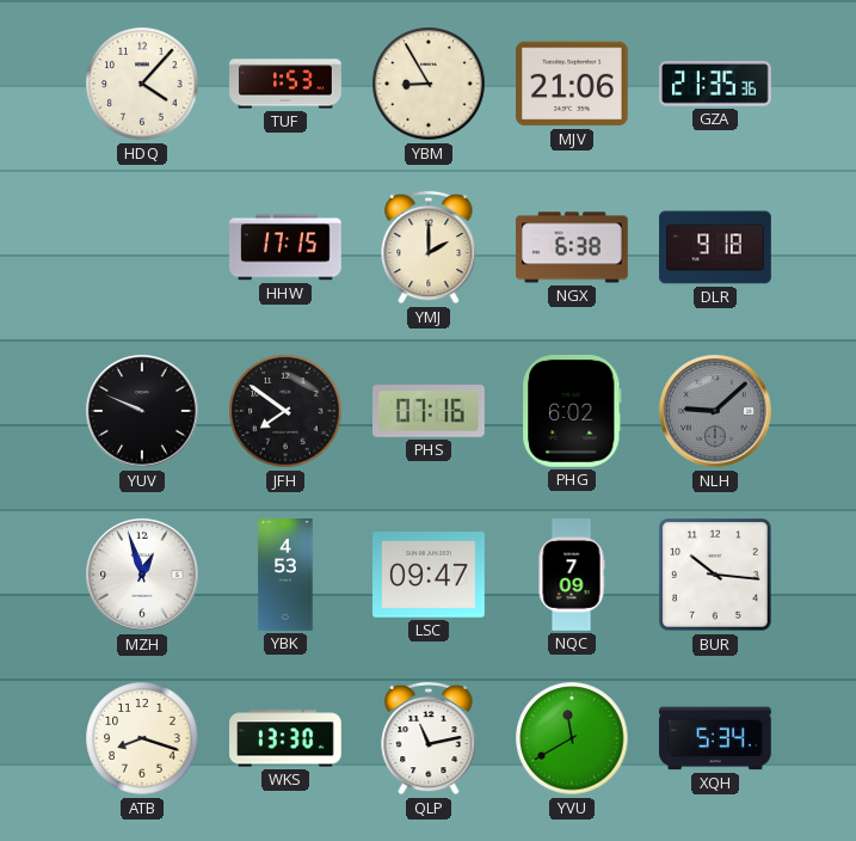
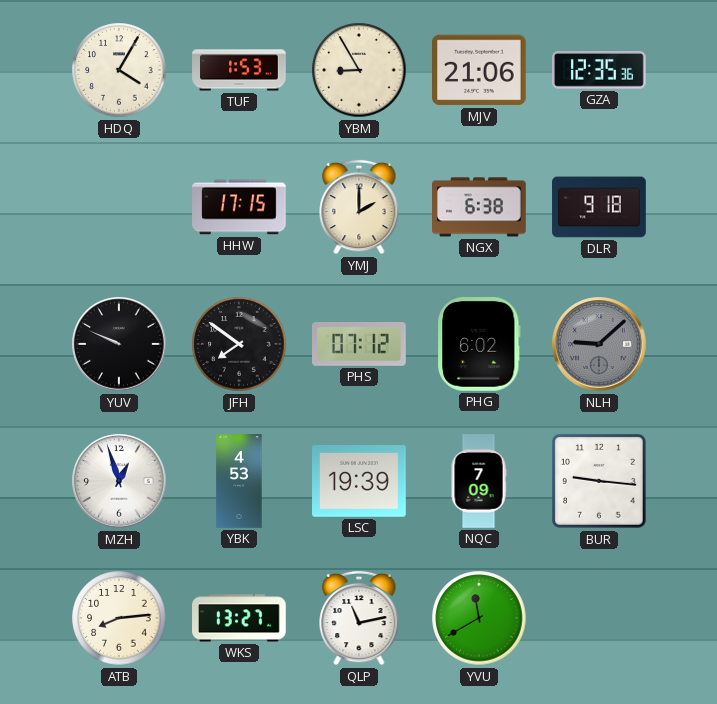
HDQ: 4:07 -> 4:05
GZA: 21:35 -> 12:35
PHS: 07:16 -> 07:12
LSC: 09:47 -> 19:39
BUR: 10:16 -> 9:16
ATB: 8:18 -> 8:14
WKS: 13:30 -> 13:27
XQH: 5:34 -> none
